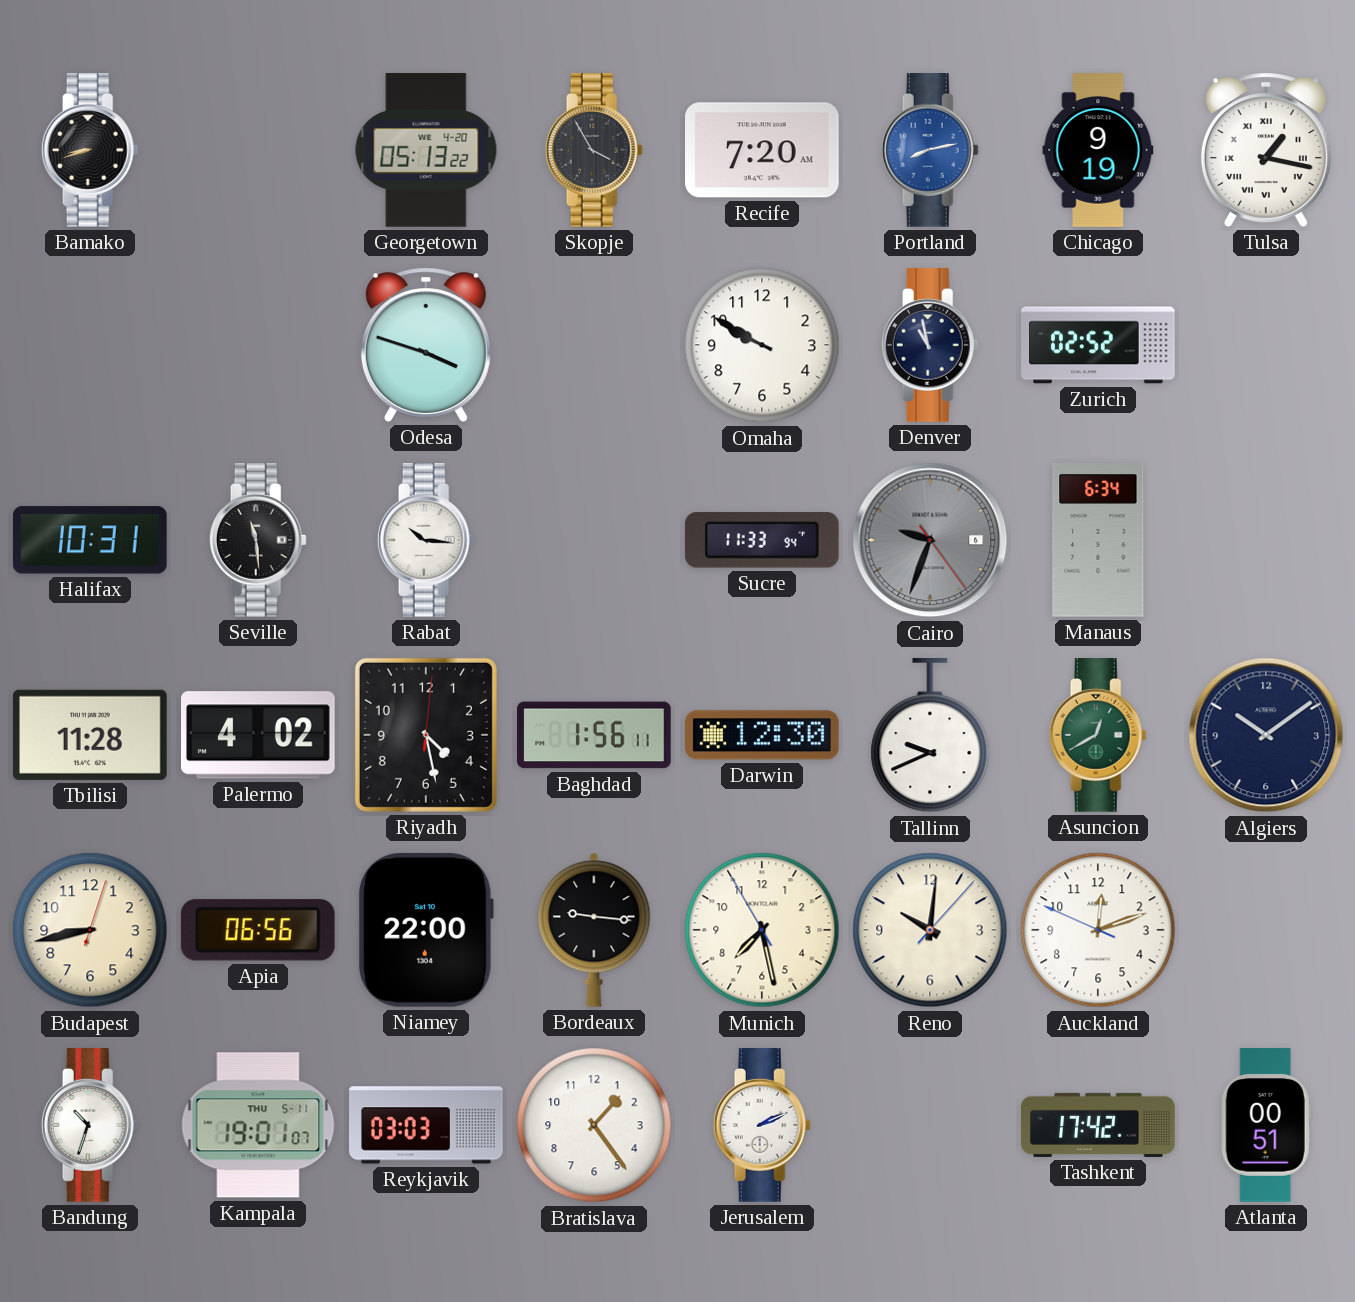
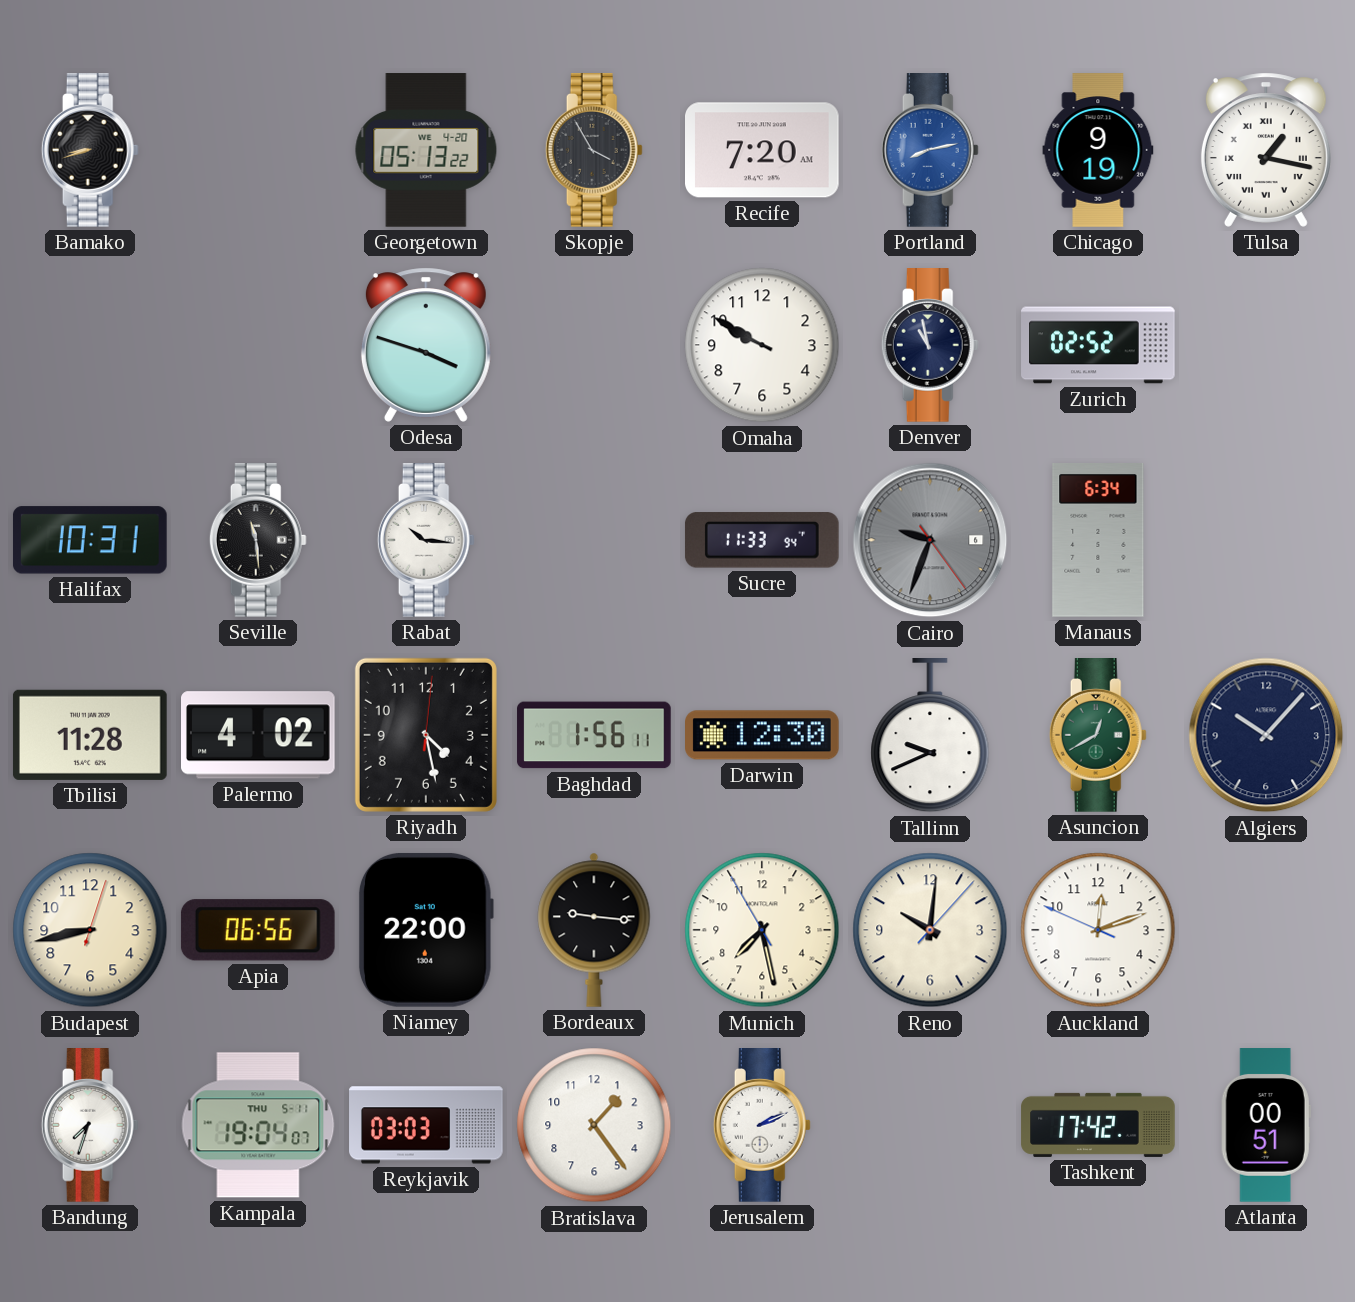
Algiers: 10:09 -> 10:07
Bandung: 10:33 -> 7:33
Kampala: 19:01 -> 19:04
